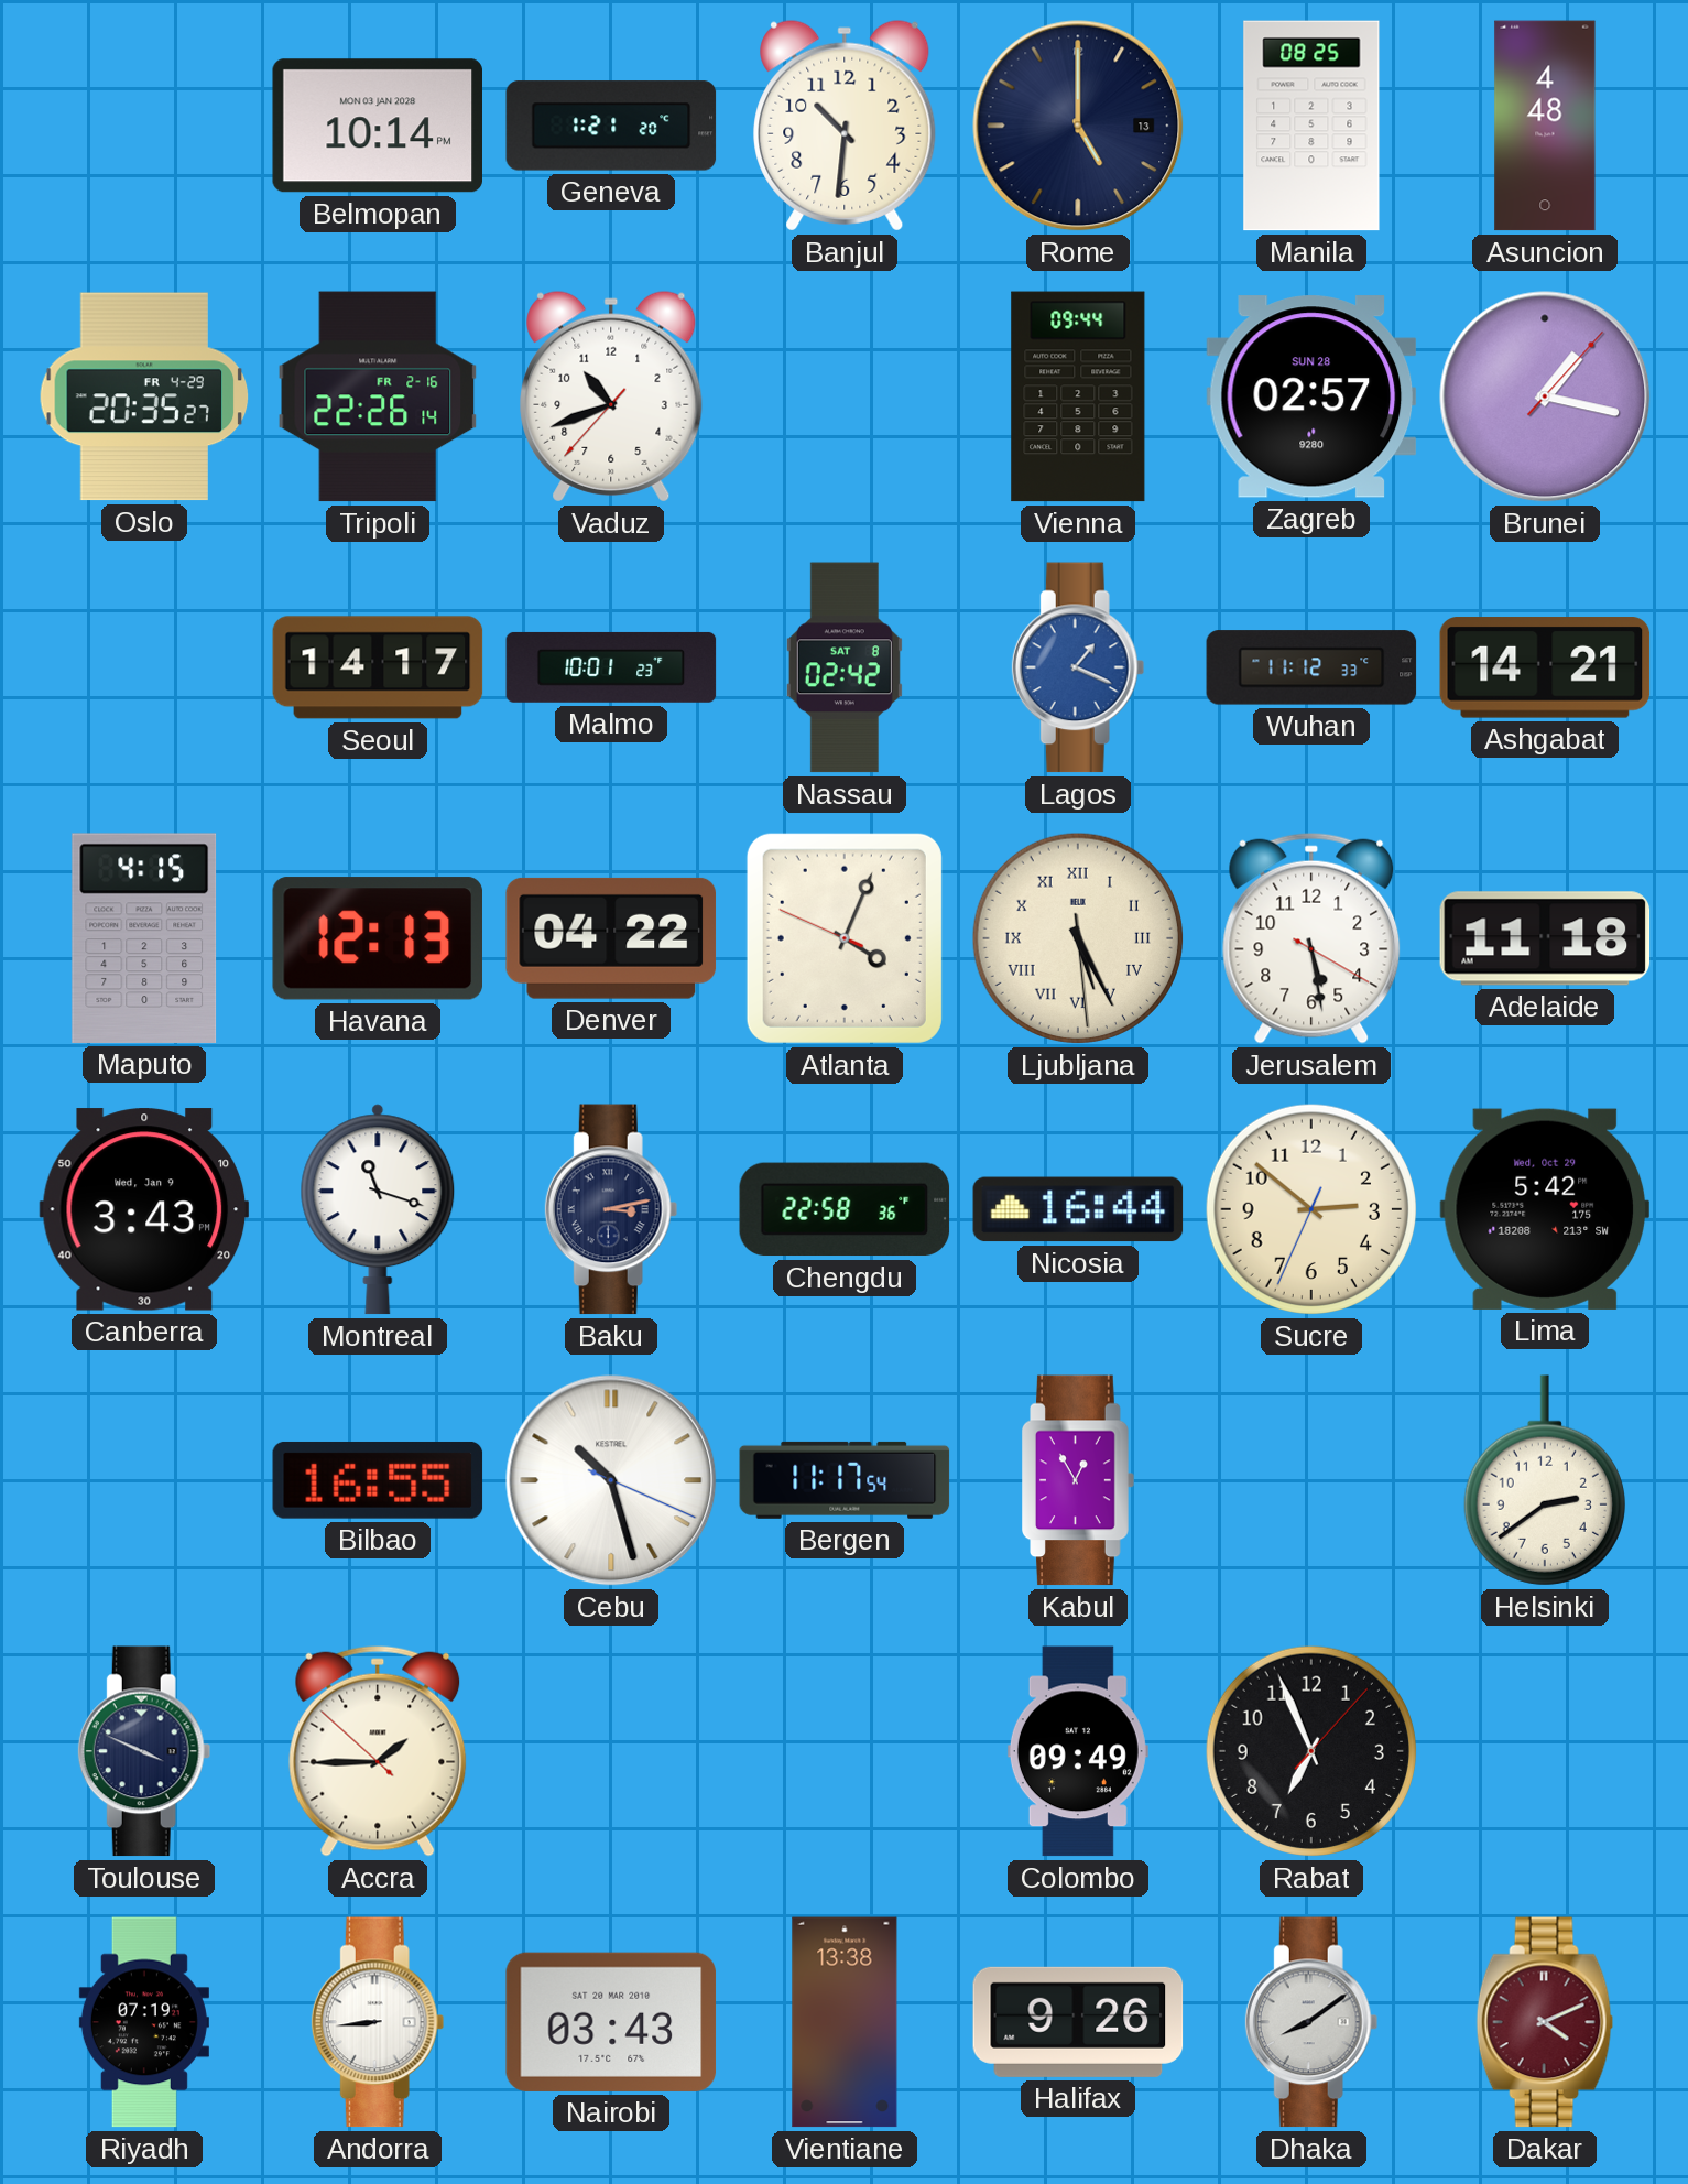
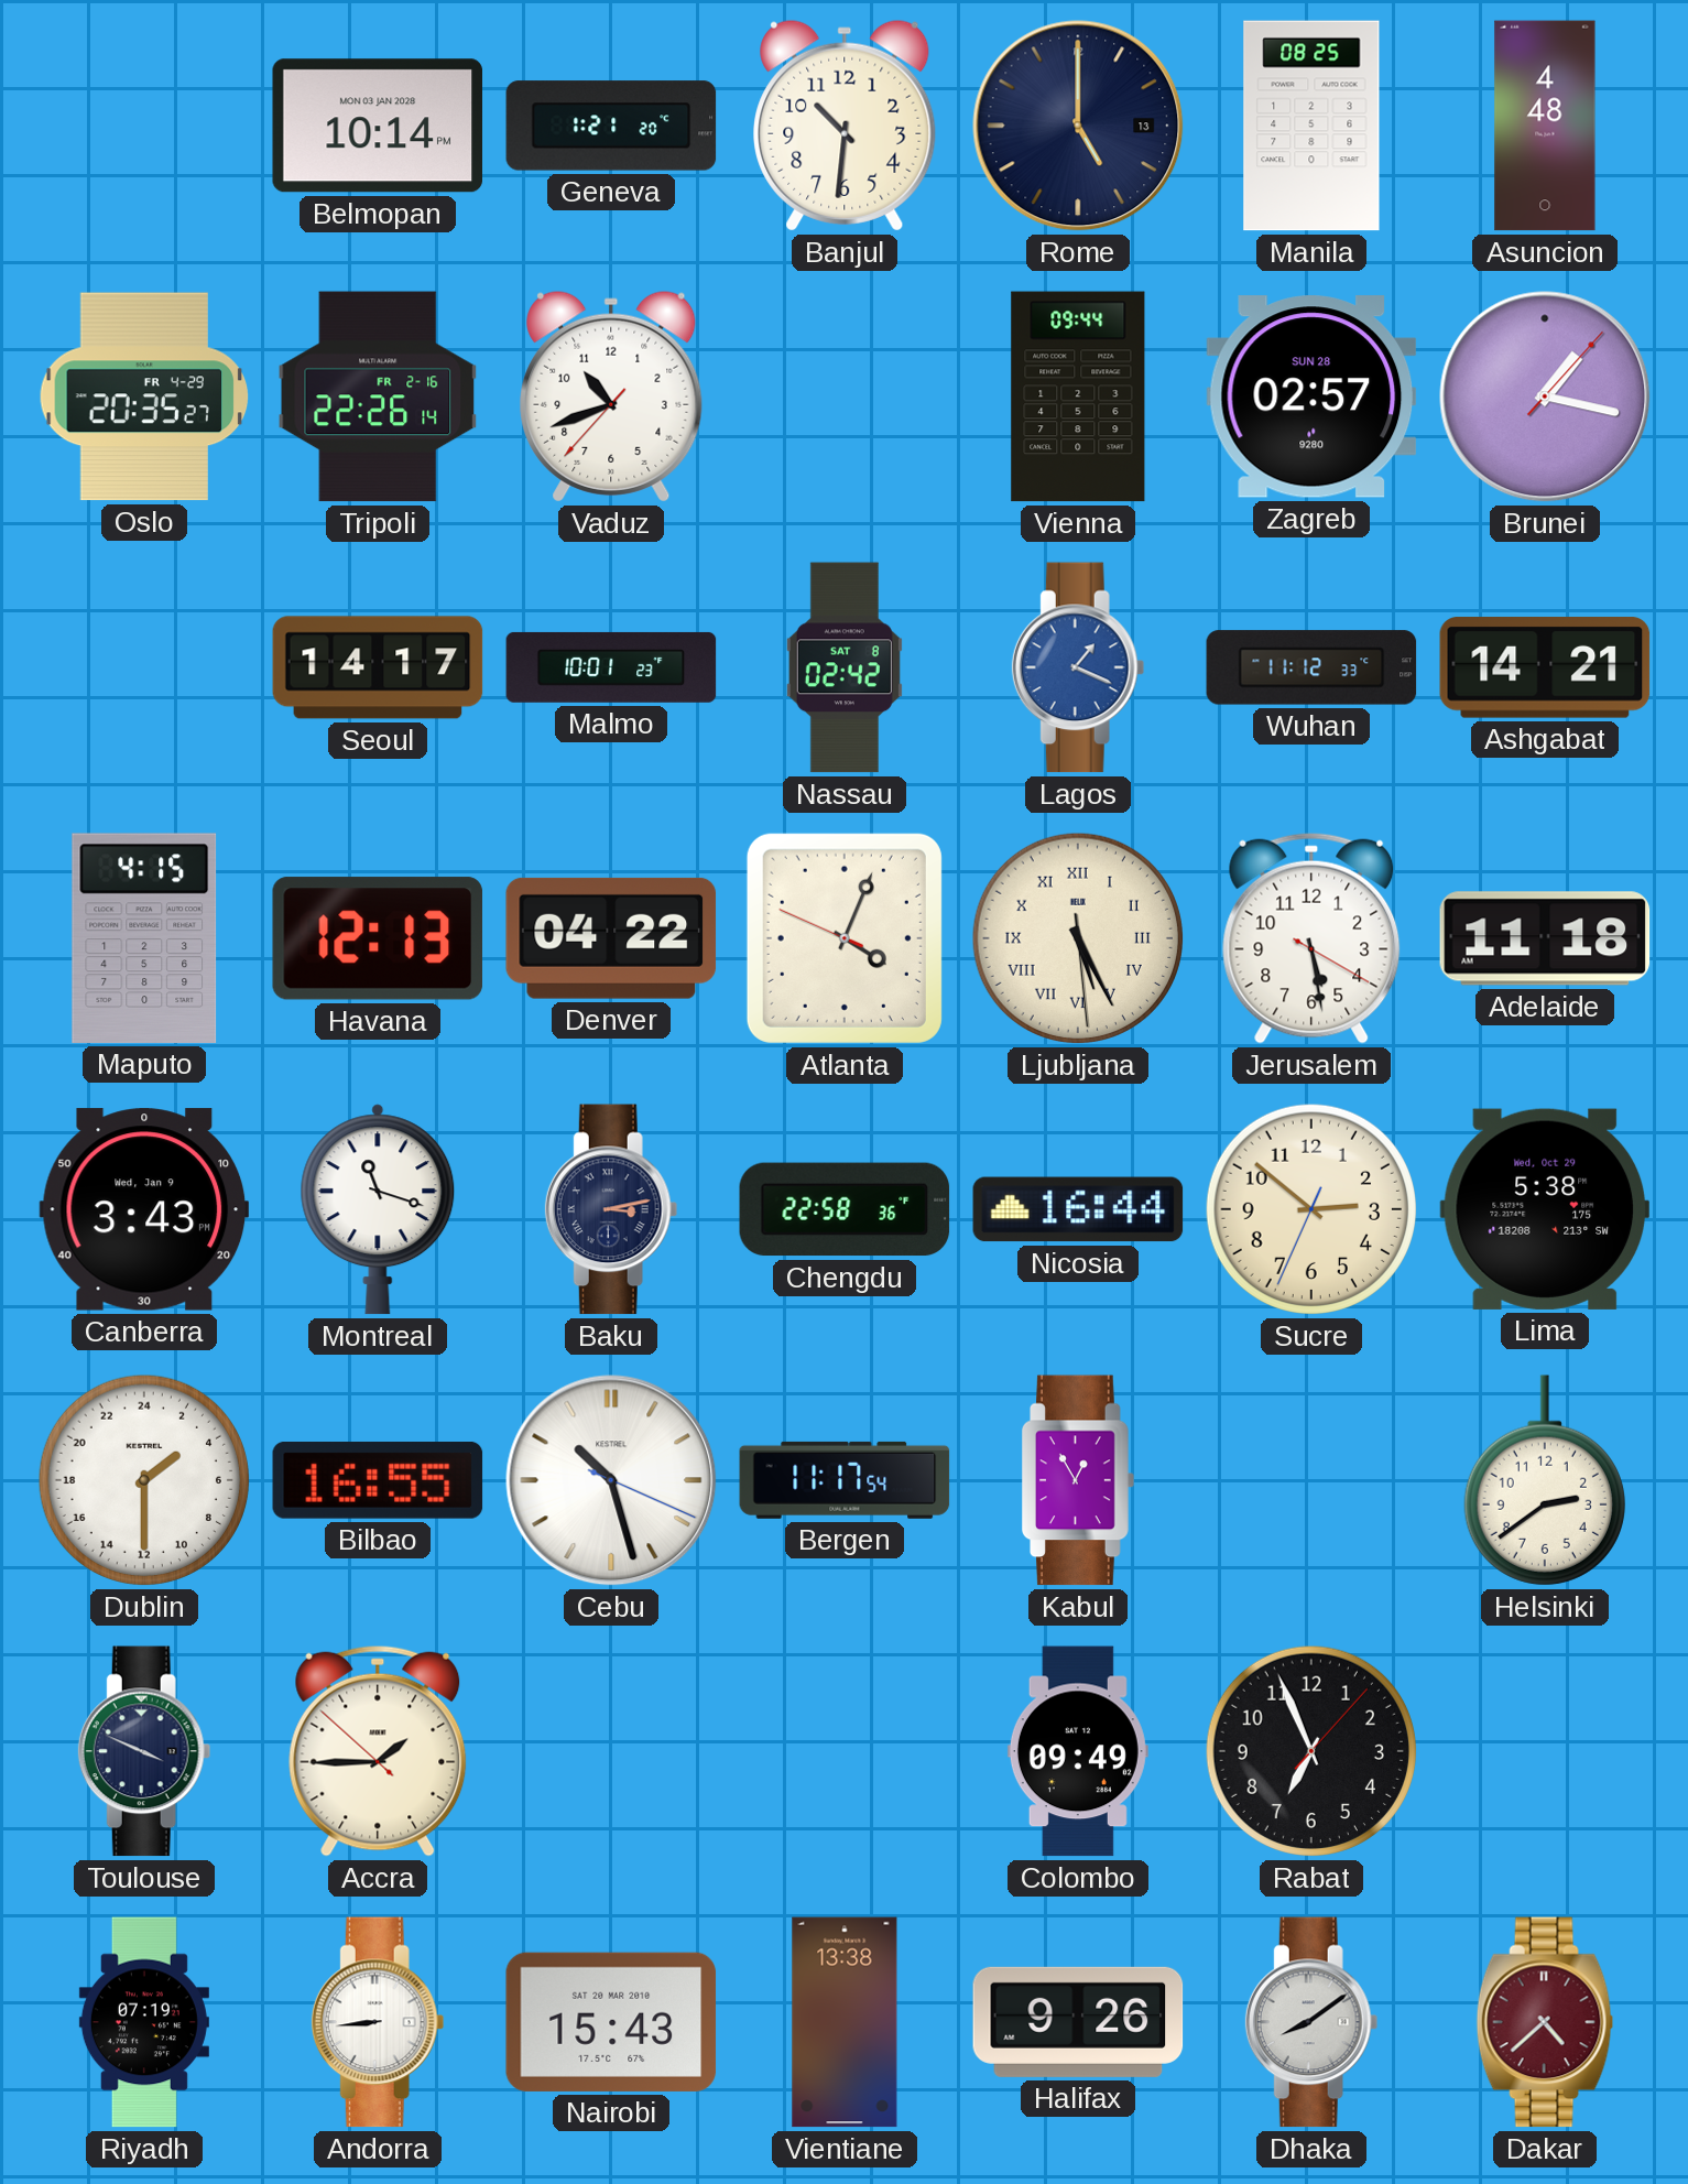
Lima: 5:42 -> 5:38
Dublin: none -> 3:30
Nairobi: 03:43 -> 15:43
Dakar: 4:11 -> 4:38
